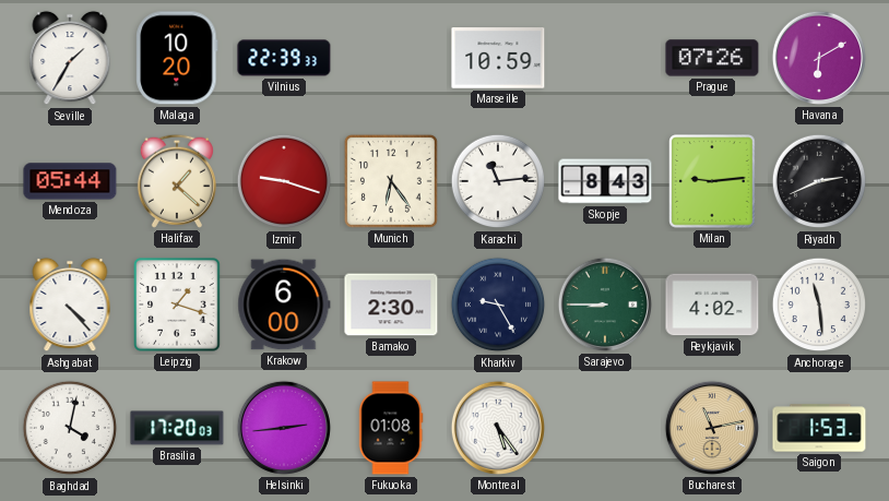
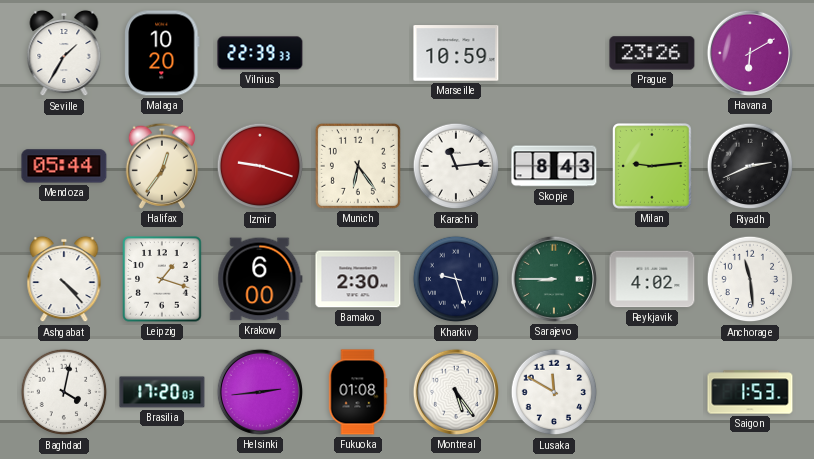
Prague: 07:26 -> 23:26
Halifax: 1:22 -> 12:36
Kharkiv: 9:25 -> 9:27
Lusaka: none -> 11:50
Bucharest: 11:13 -> none
